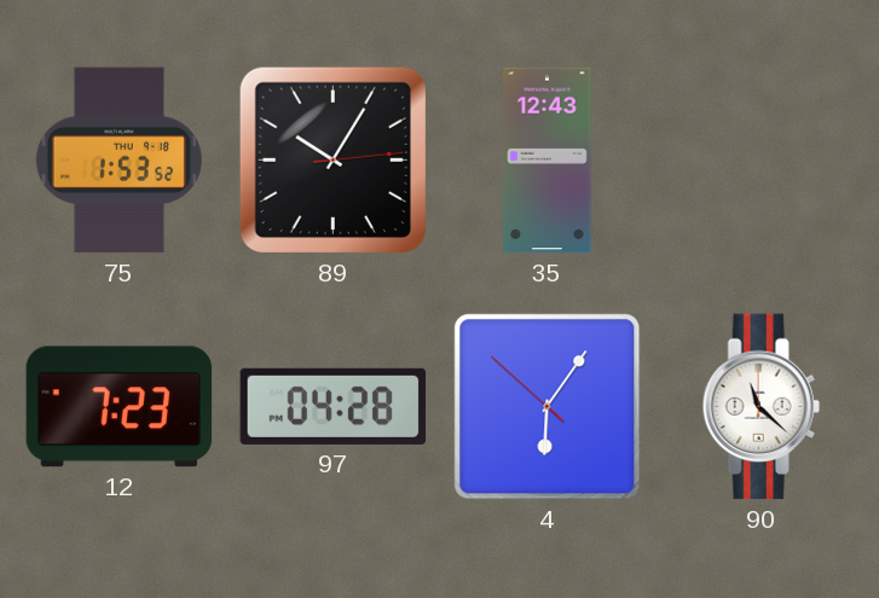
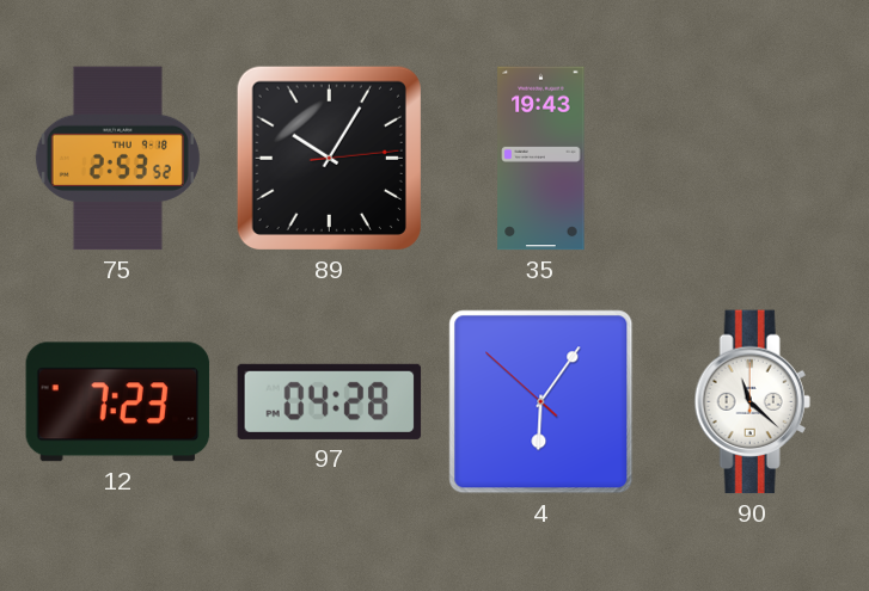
75: 1:53 -> 2:53
35: 12:43 -> 19:43
